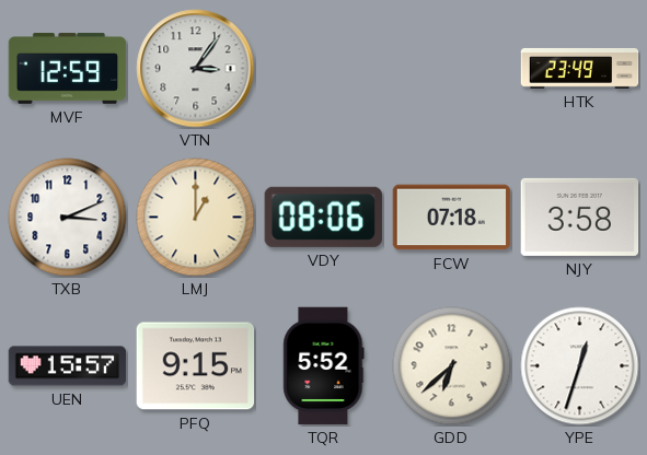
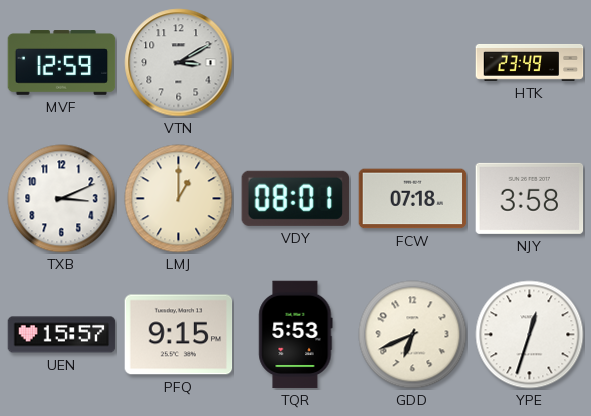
VTN: 3:06 -> 3:10
VDY: 08:06 -> 08:01
TQR: 5:52 -> 5:53
GDD: 6:38 -> 6:41
